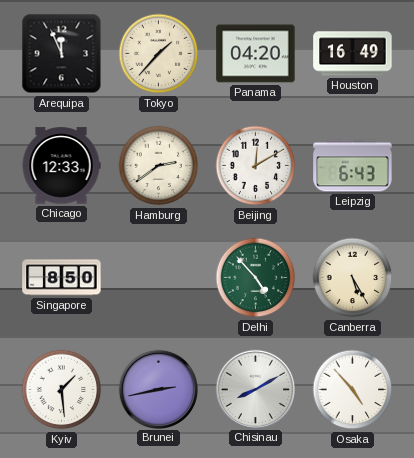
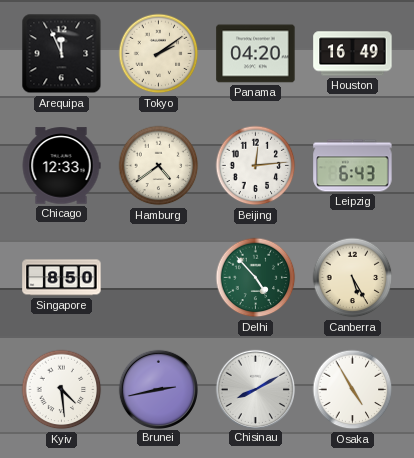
Tokyo: 1:37 -> 2:09
Hamburg: 2:39 -> 4:39
Beijing: 12:10 -> 12:14
Kyiv: 1:29 -> 4:29
Osaka: 4:53 -> 4:55
